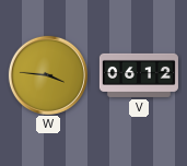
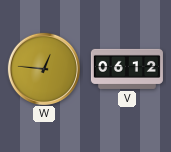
W: 3:46 -> 12:46
